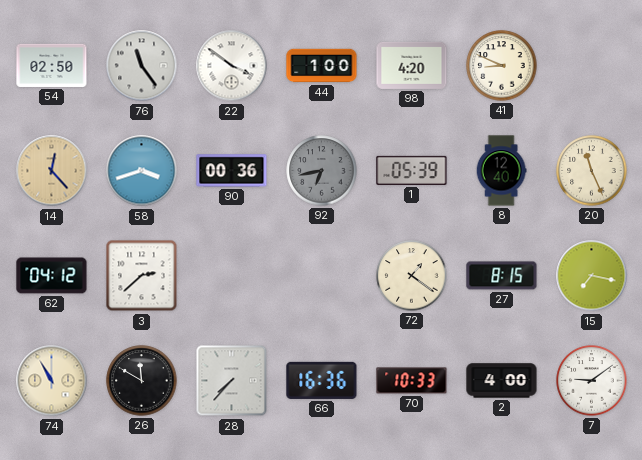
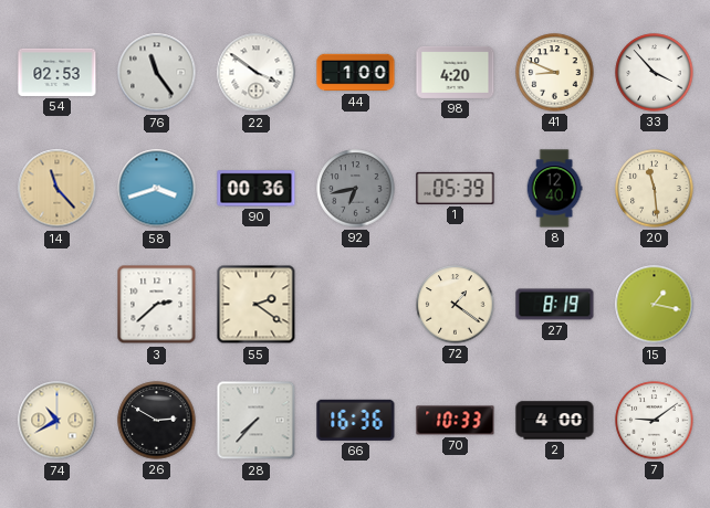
54: 02:50 -> 02:53
33: none -> 3:53
14: 12:23 -> 11:23
20: 11:26 -> 11:29
62: 04:12 -> none
55: none -> 2:21
27: 8:15 -> 8:19
15: 7:17 -> 1:17
74: 10:55 -> 10:40
26: 11:50 -> 2:50
